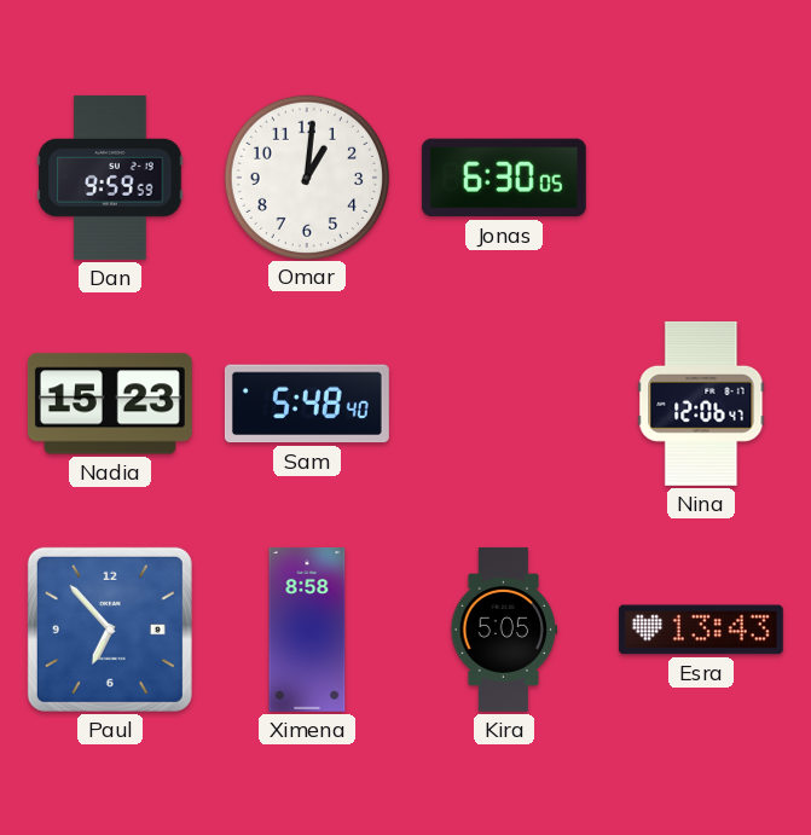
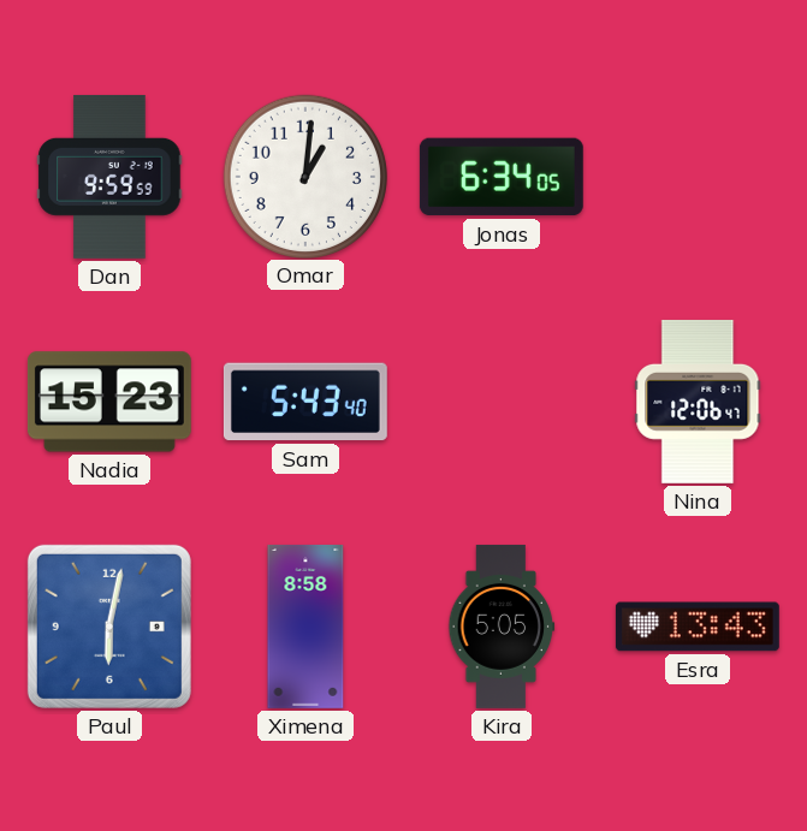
Jonas: 6:30 -> 6:34
Sam: 5:48 -> 5:43
Paul: 6:53 -> 6:02
